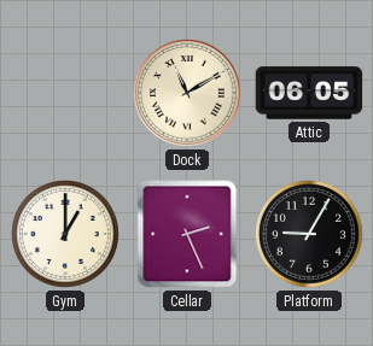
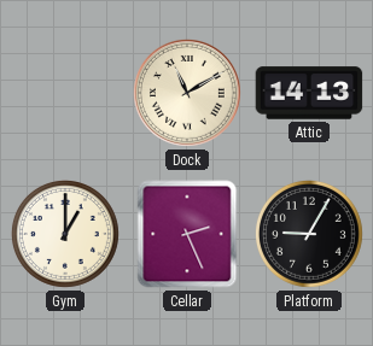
Attic: 06:05 -> 14:13
